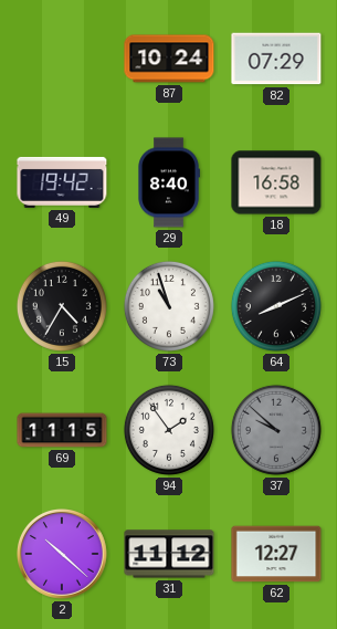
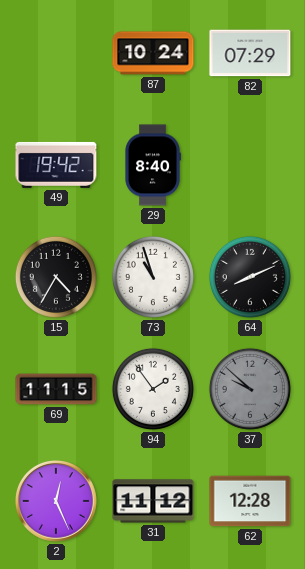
18: 16:58 -> none
2: 10:22 -> 12:26
62: 12:27 -> 12:28
